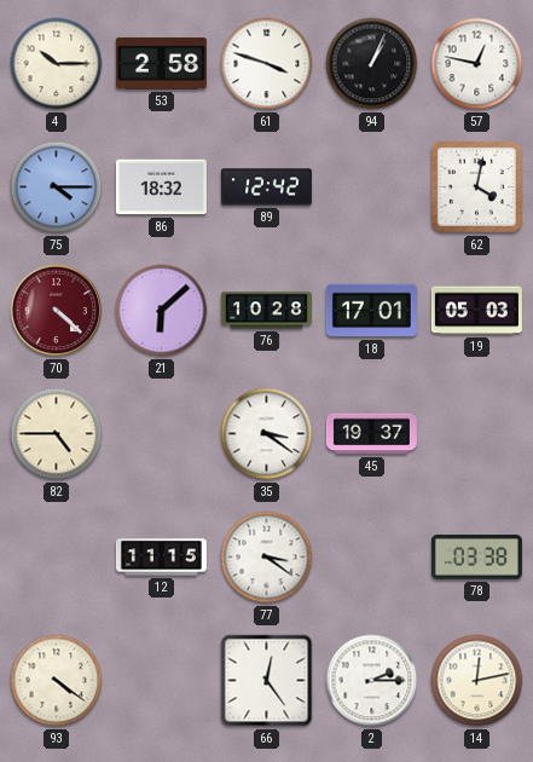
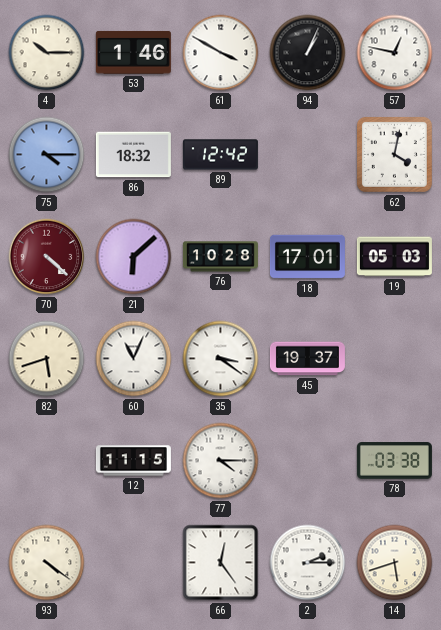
53: 2:58 -> 1:46
61: 3:48 -> 3:50
82: 4:45 -> 5:42
60: none -> 11:04
77: 3:21 -> 4:15
14: 12:13 -> 5:42
